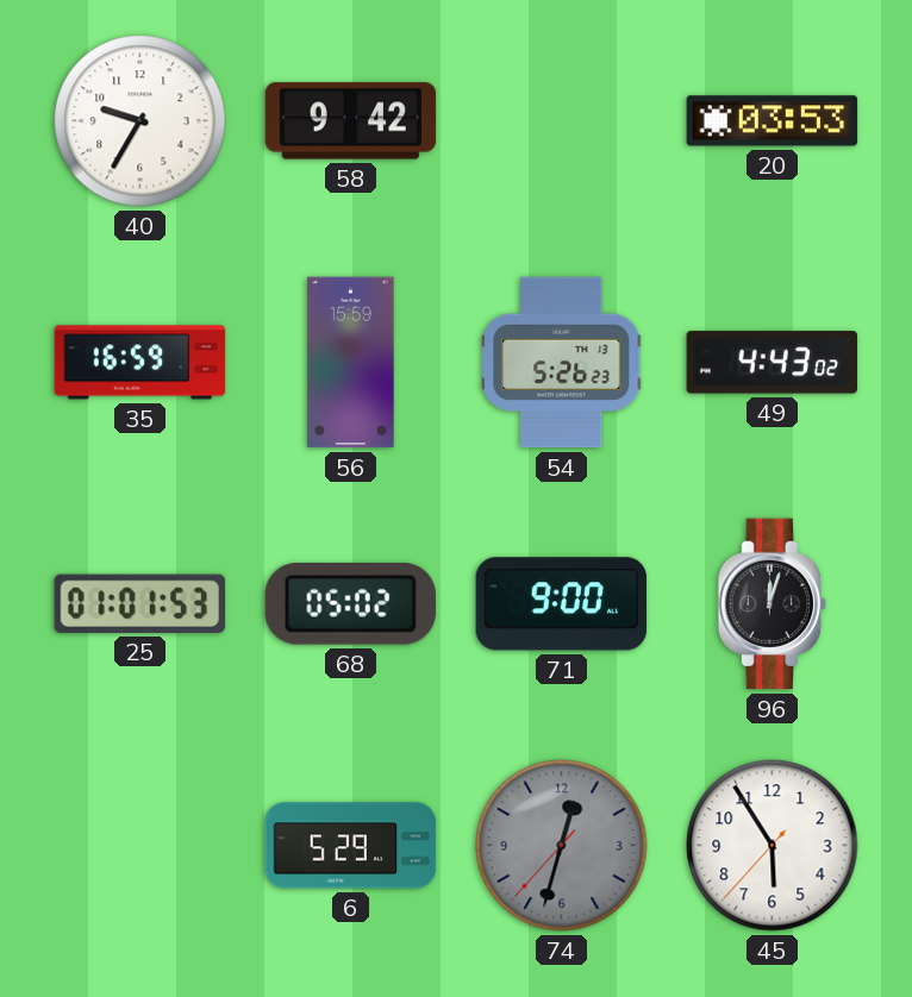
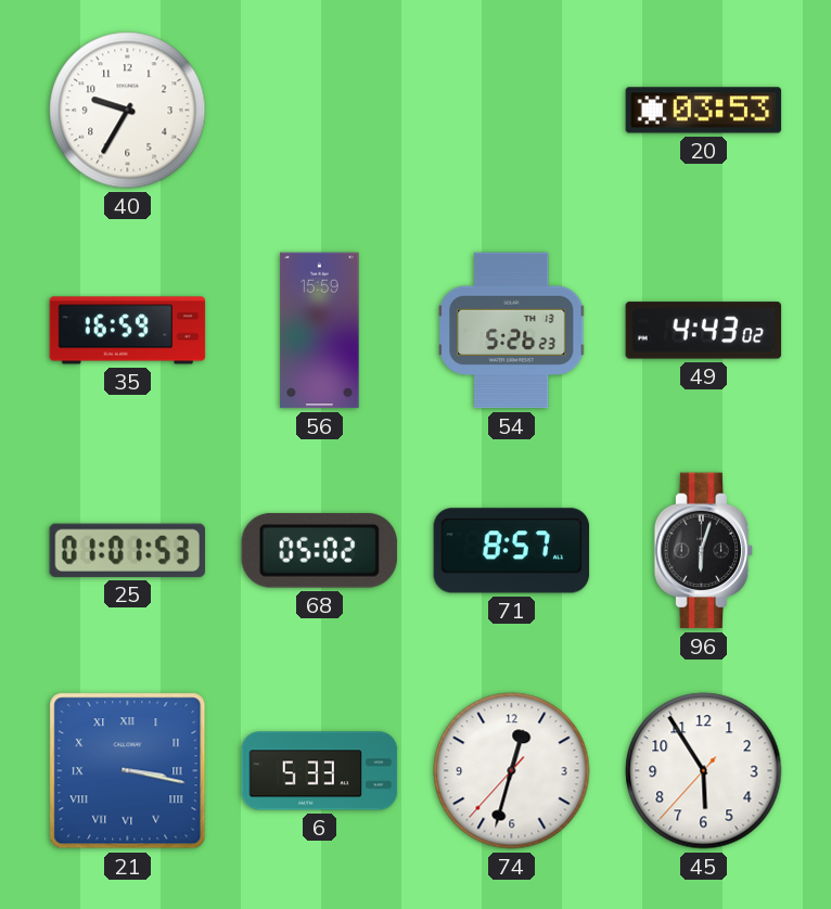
58: 9:42 -> none
71: 9:00 -> 8:57
96: 12:03 -> 6:03
21: none -> 3:17
6: 5:29 -> 5:33
74 dial: grey -> white
